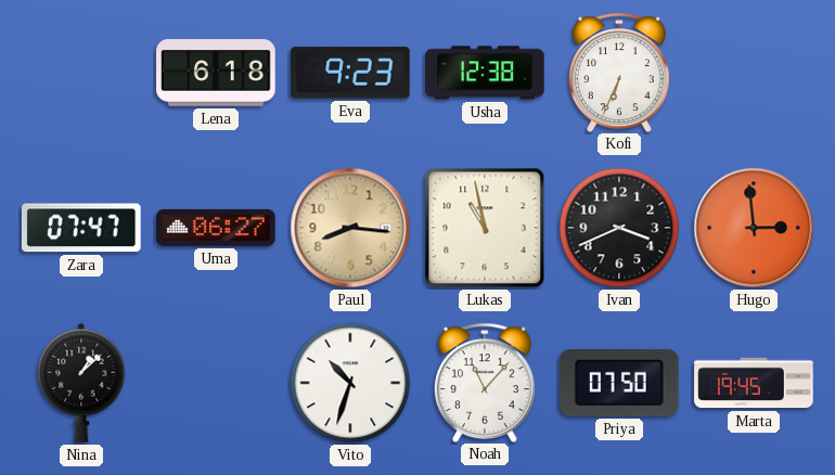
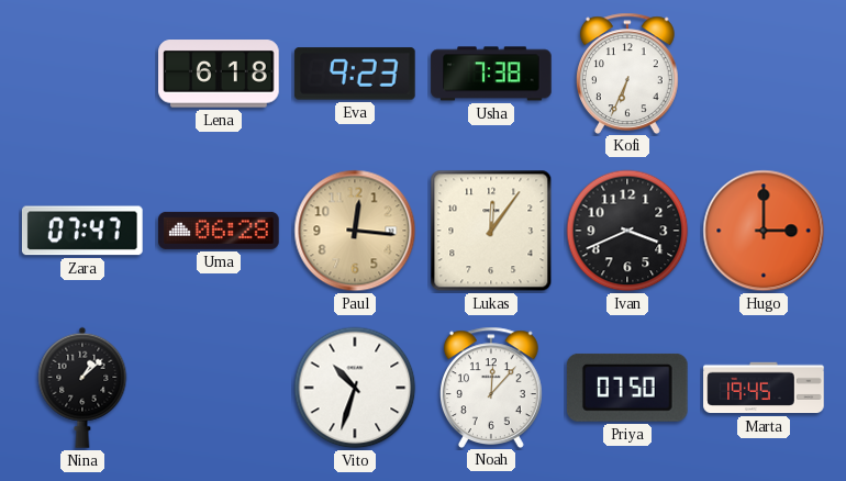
Usha: 12:38 -> 7:38
Uma: 06:27 -> 06:28
Paul: 8:16 -> 12:16
Lukas: 10:58 -> 12:06
Hugo: 2:59 -> 3:00
Noah: 11:07 -> 12:07
